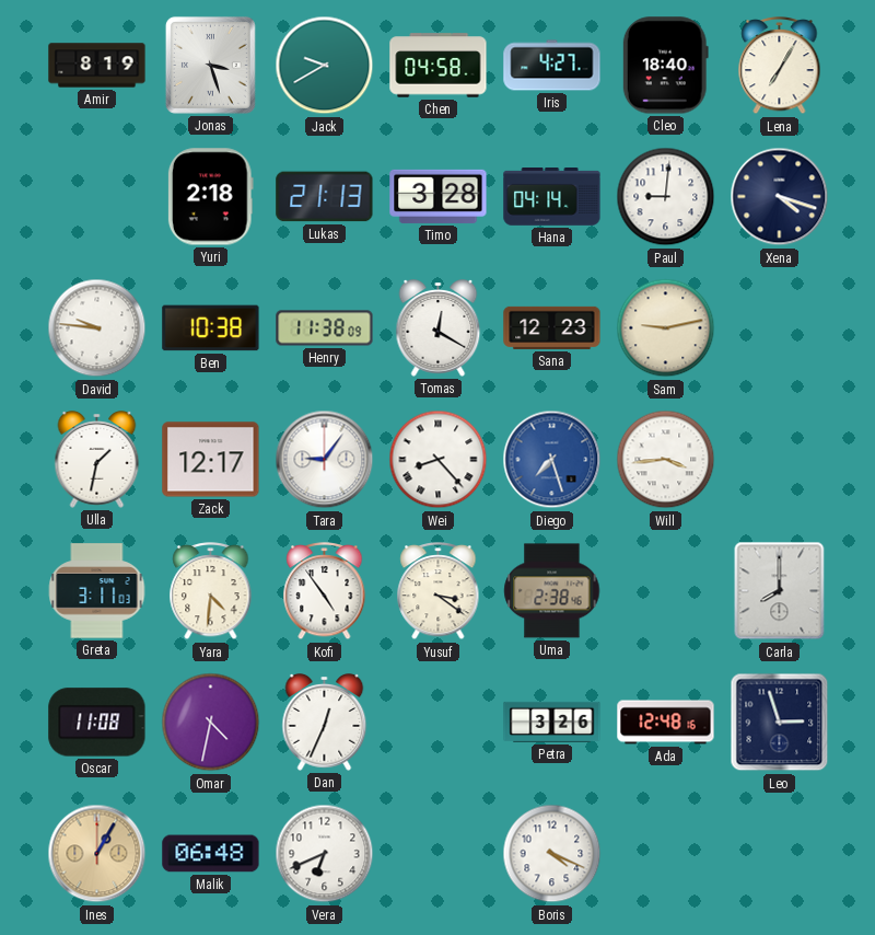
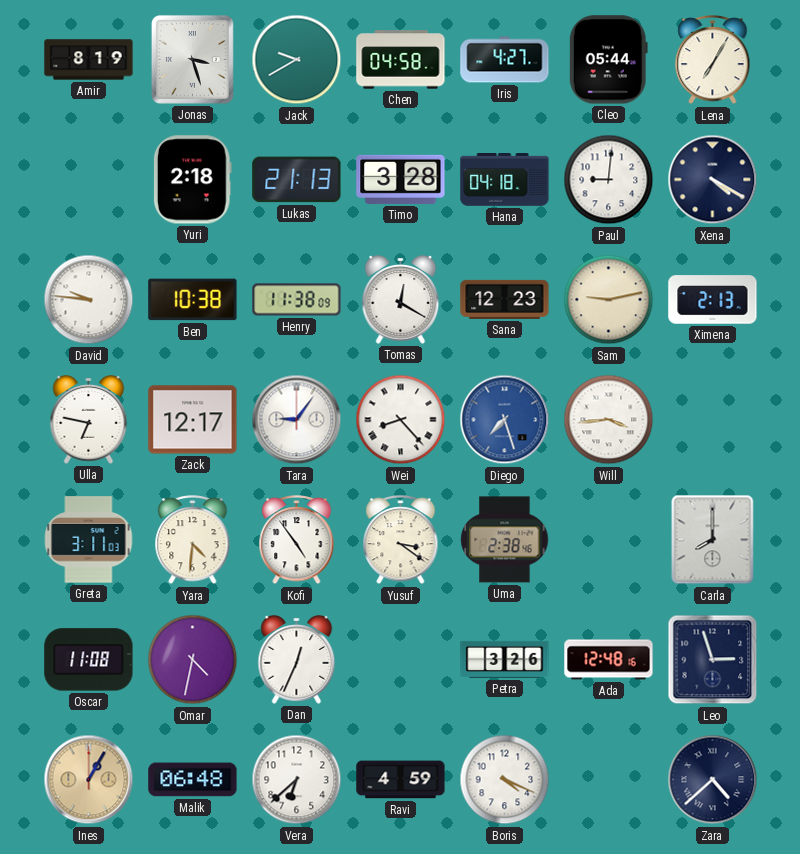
Cleo: 18:40 -> 05:44
Hana: 04:14 -> 04:18
Xena: 4:18 -> 4:20
Ximena: none -> 2:13
Ulla: 1:32 -> 6:47
Vera: 6:41 -> 6:38
Ravi: none -> 4:59
Zara: none -> 4:38
